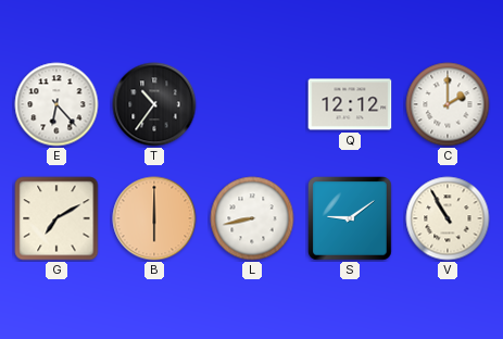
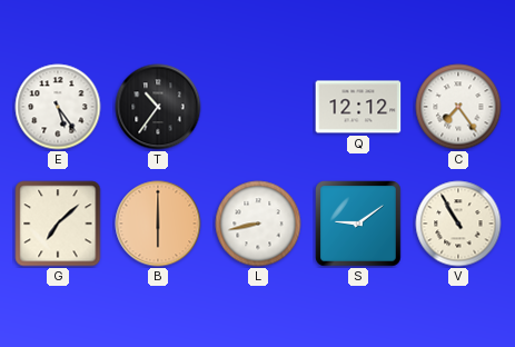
E: 6:23 -> 5:24
C: 2:00 -> 7:24
G: 7:10 -> 7:08
